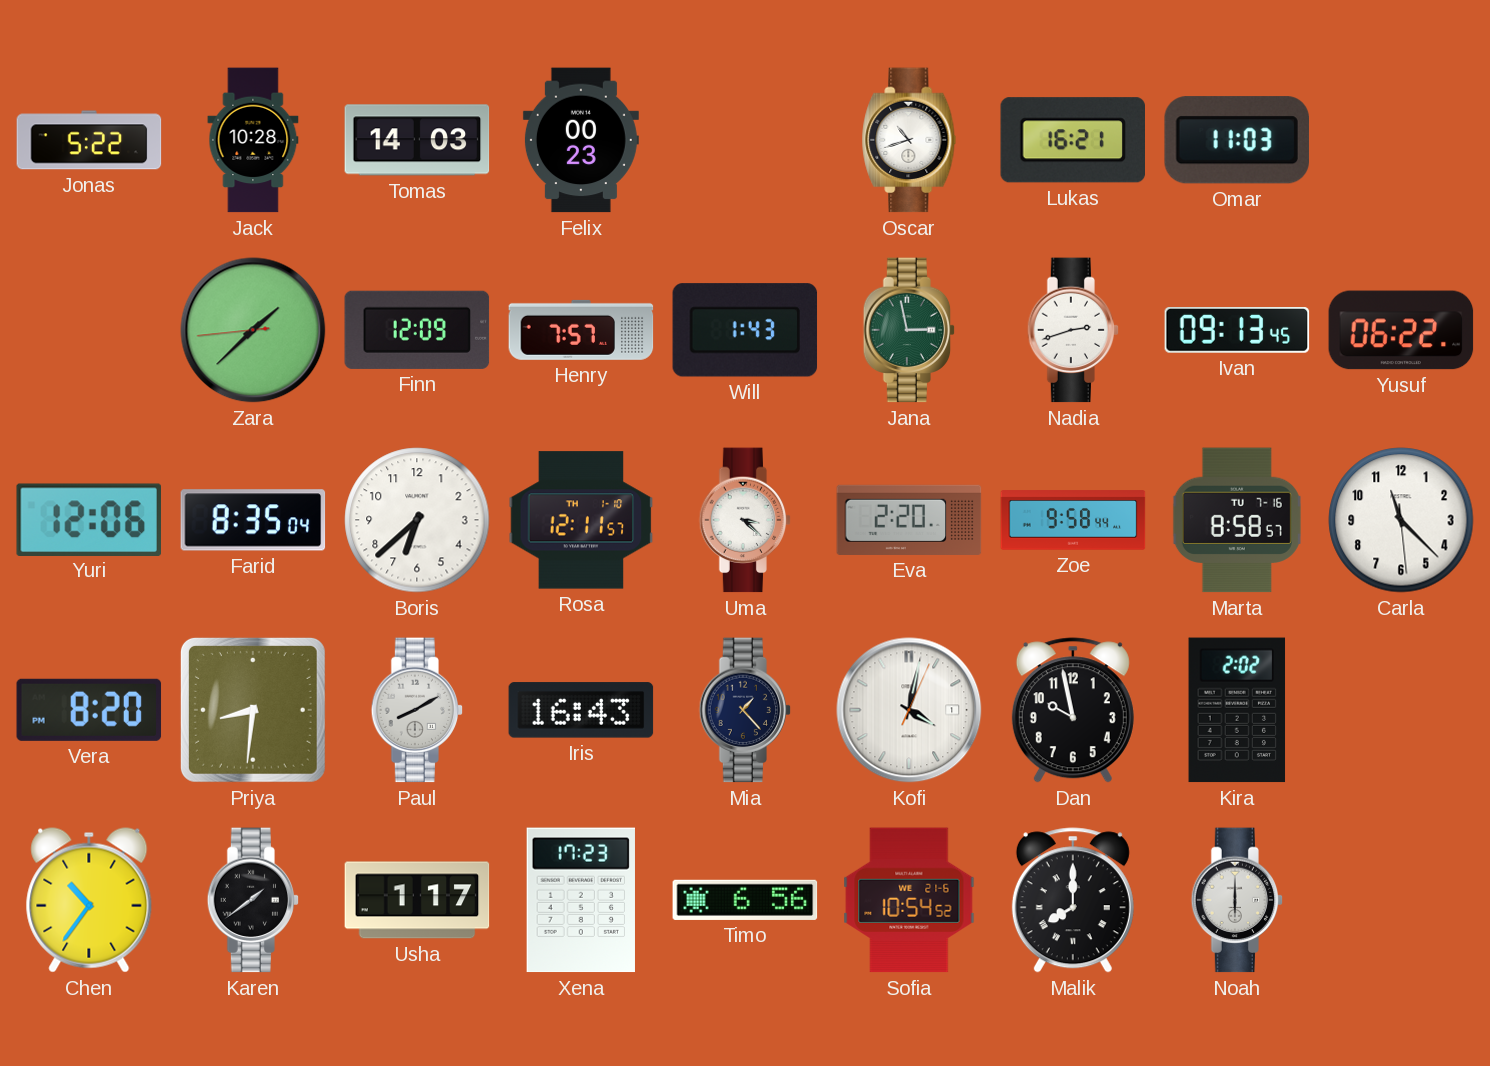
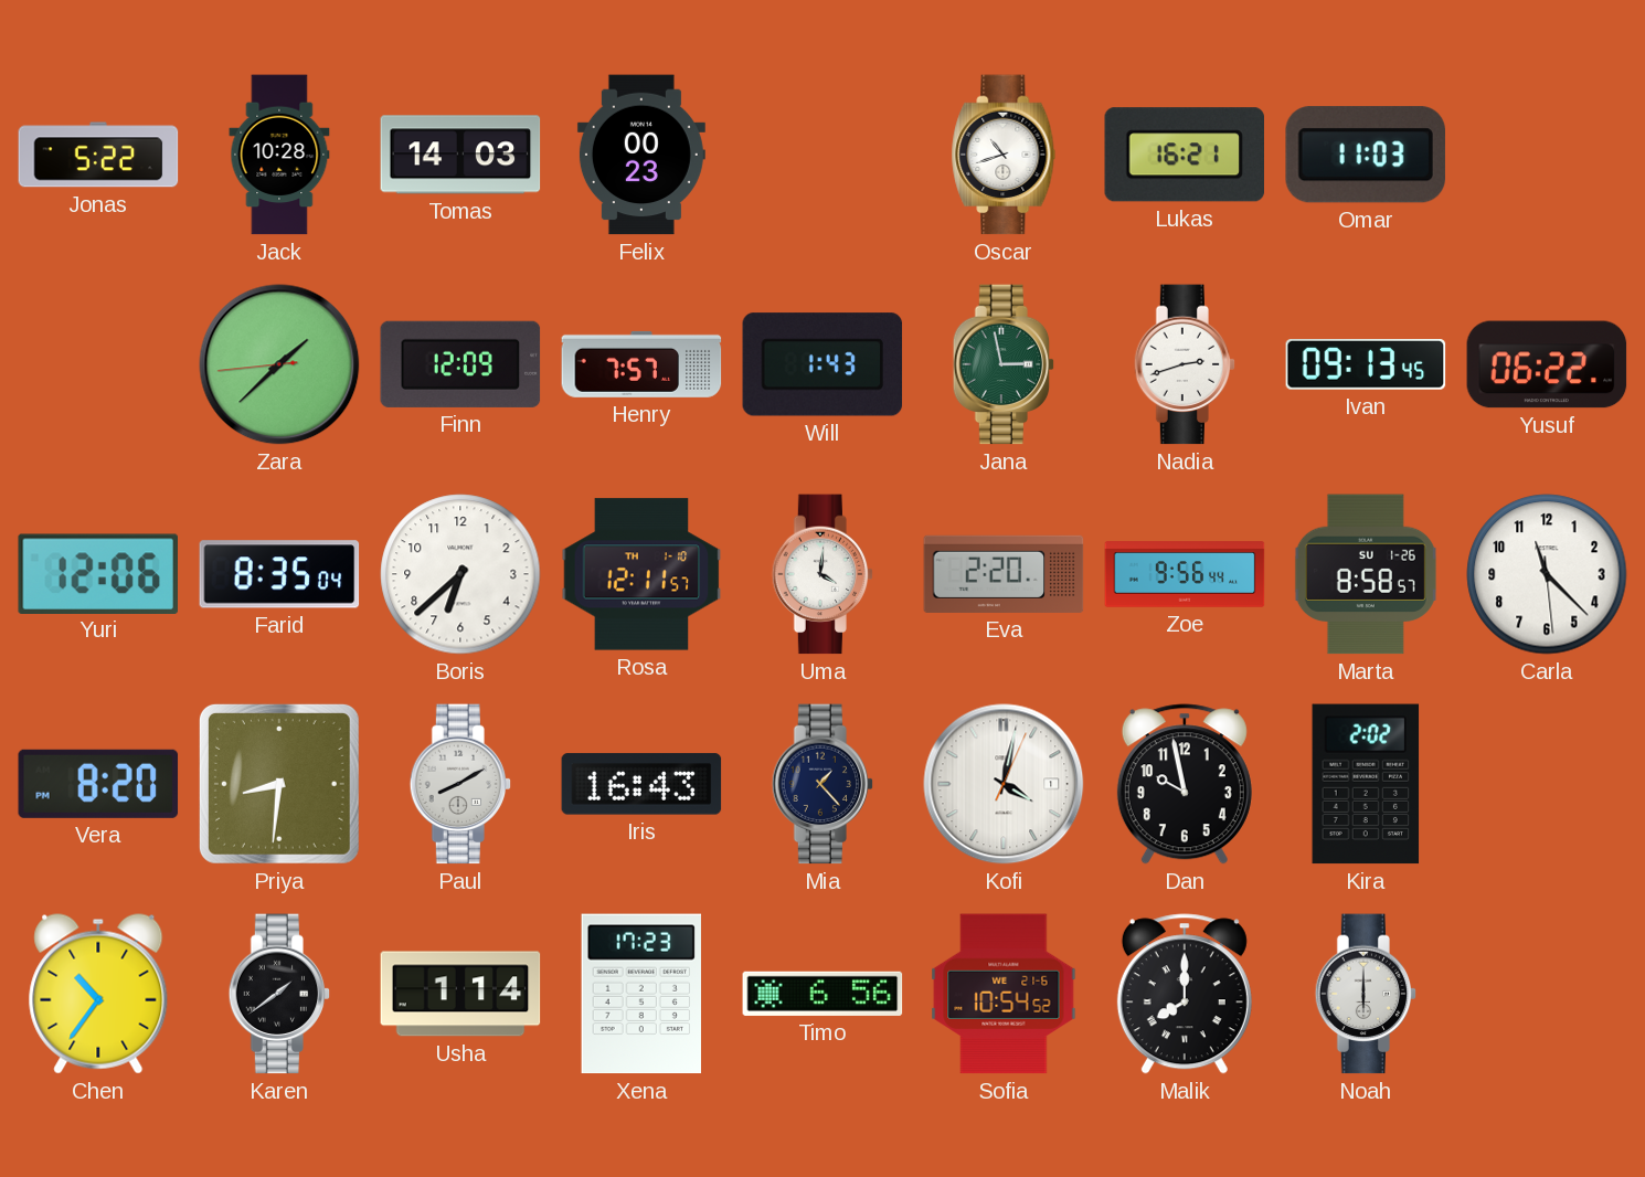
Uma: 3:22 -> 4:01
Zoe: 9:58 -> 9:56
Marta date: TU 7-16 -> SU 1-26
Usha: 1:17 -> 1:14
